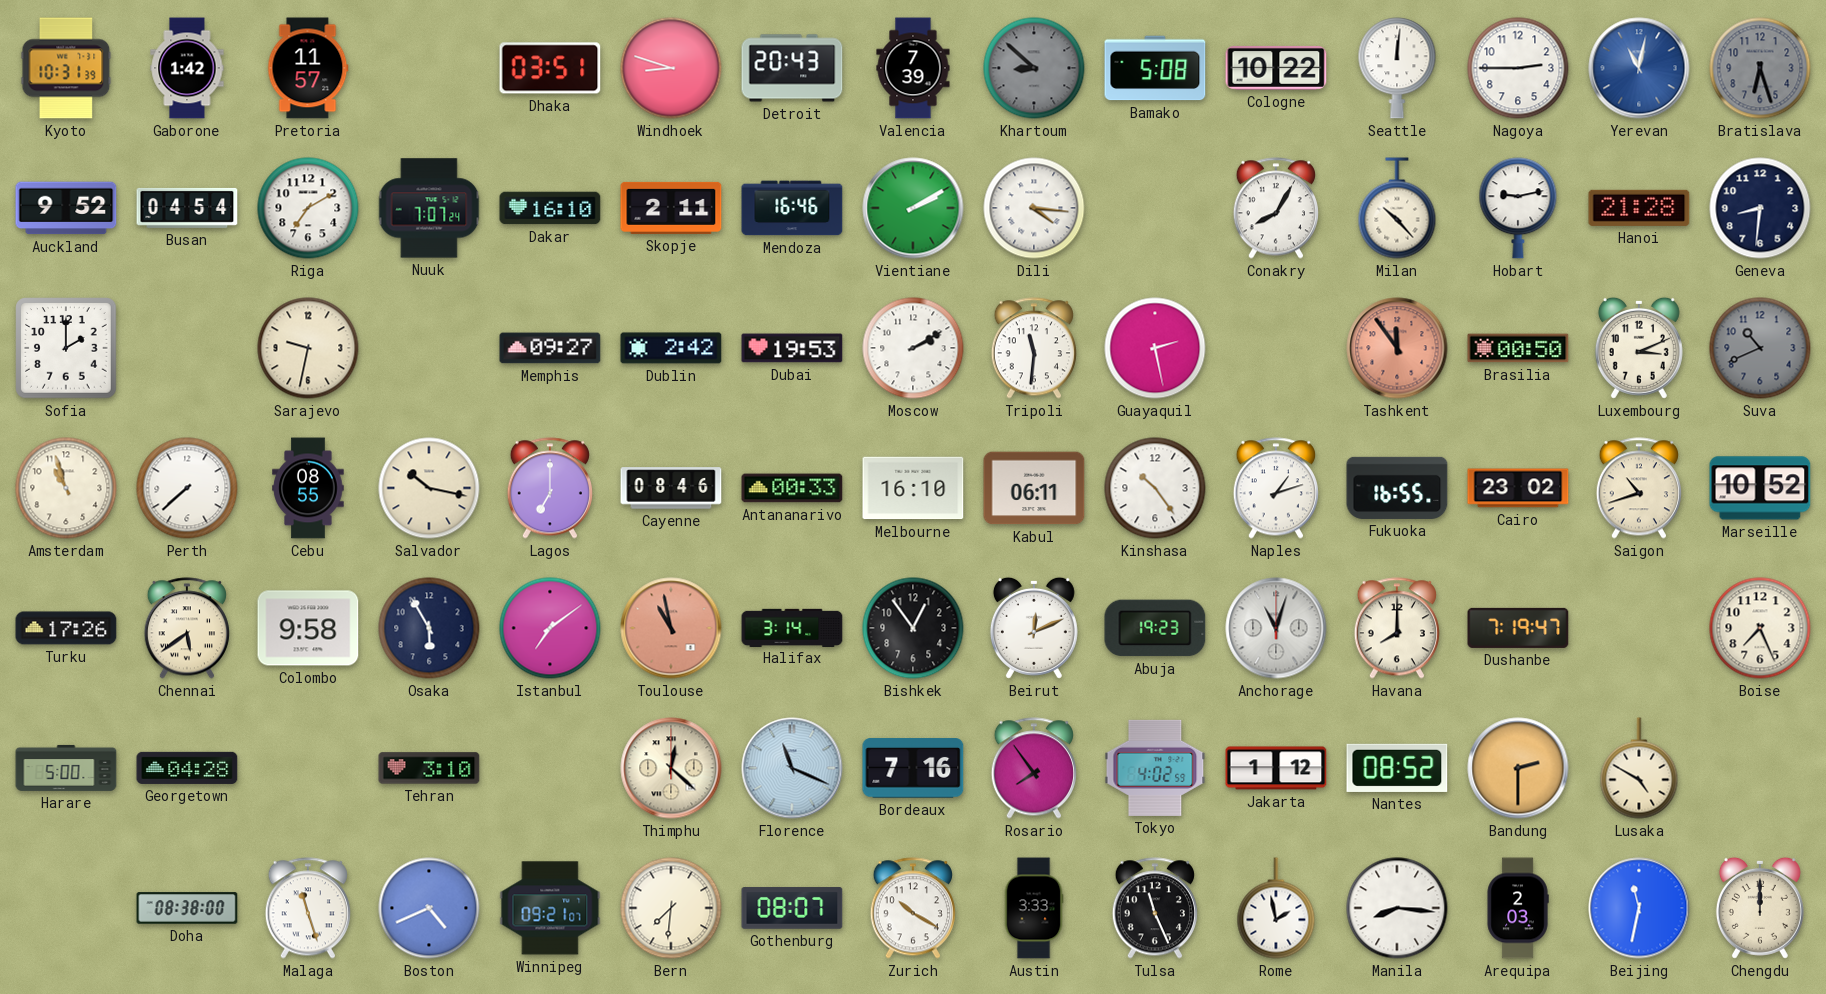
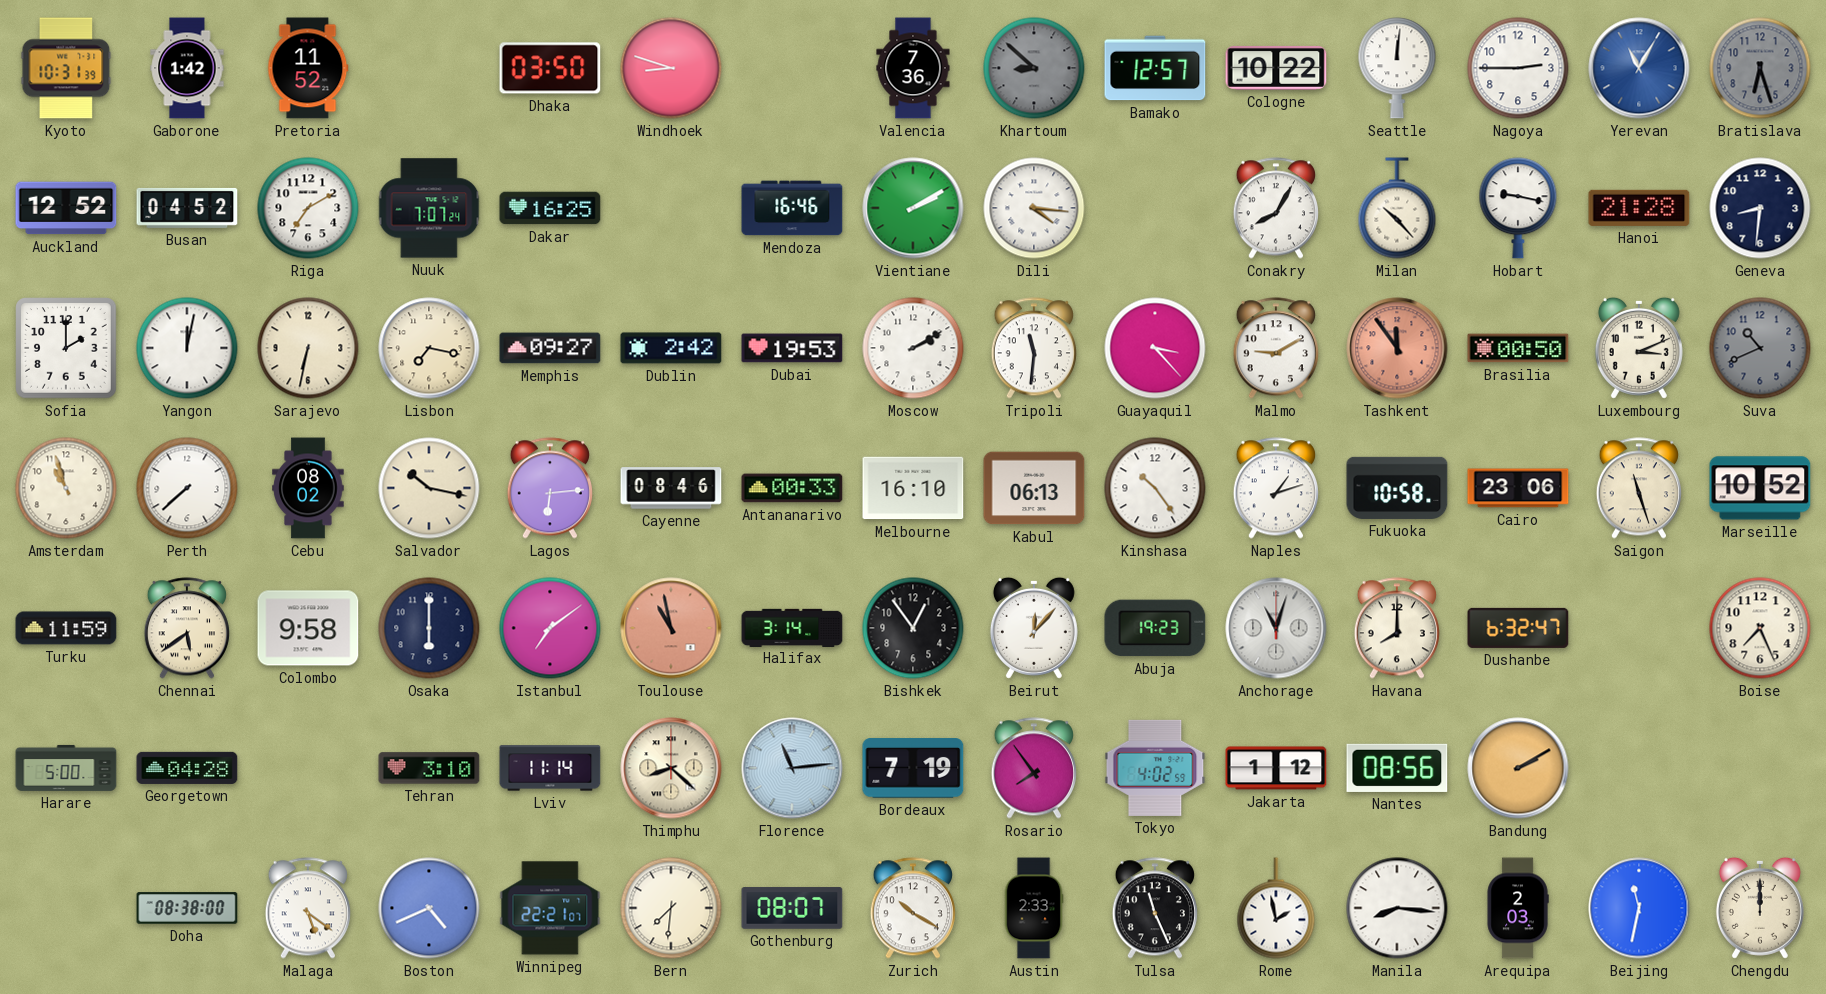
Pretoria: 11:57 -> 11:52
Dhaka: 03:51 -> 03:50
Detroit: 20:43 -> none
Valencia: 7:39 -> 7:36
Bamako: 5:08 -> 12:57
Yerevan: 11:02 -> 11:05
Auckland: 9:52 -> 12:52
Busan: 04:54 -> 04:52
Dakar: 16:10 -> 16:25
Skopje: 2:11 -> none
Hobart: 9:13 -> 9:17
Yangon: none -> 12:02
Sarajevo: 9:32 -> 6:32
Lisbon: none -> 7:17
Guayaquil: 2:28 -> 3:23
Malmo: none -> 9:10
Cebu: 08:55 -> 08:02
Lagos: 7:00 -> 6:14
Kabul: 06:11 -> 06:13
Fukuoka: 16:55 -> 10:58
Cairo: 23:02 -> 23:06
Saigon: 10:42 -> 11:27
Turku: 17:26 -> 11:59
Osaka: 5:55 -> 6:00
Beirut: 12:11 -> 12:07
Dushanbe: 7:19 -> 6:32
Lviv: none -> 11:14
Thimphu: 12:22 -> 8:22
Florence: 11:19 -> 11:14
Bordeaux: 7:16 -> 7:19
Nantes: 08:52 -> 08:56
Bandung: 2:30 -> 2:10
Lusaka: 4:50 -> none
Malaga: 11:27 -> 5:21
Winnipeg: 09:21 -> 22:21
Austin: 3:33 -> 2:33
